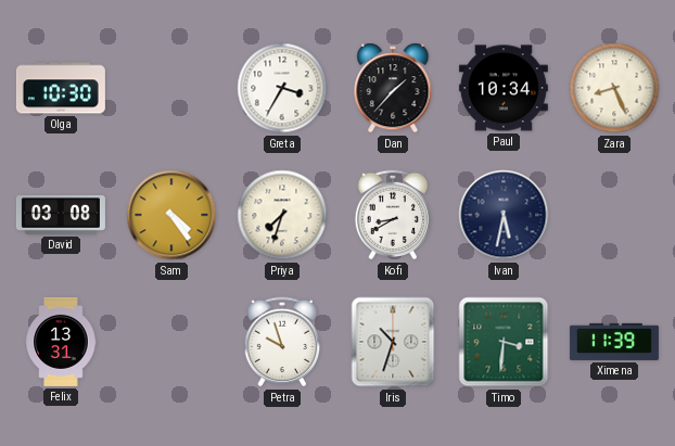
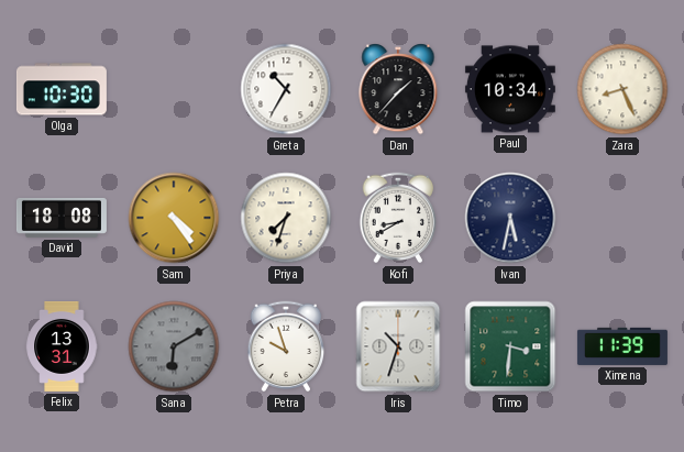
Greta: 3:35 -> 10:35
David: 03:08 -> 18:08
Sana: none -> 6:10
